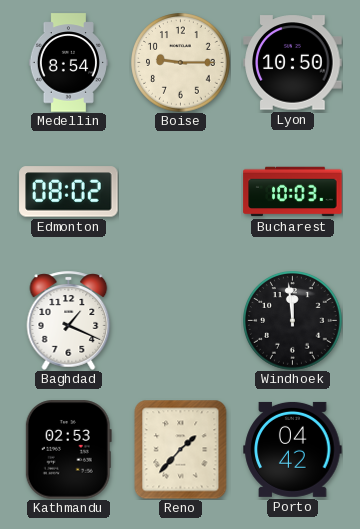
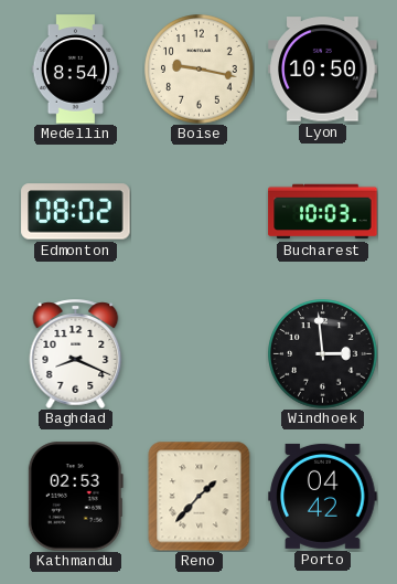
Boise: 9:15 -> 9:17
Baghdad: 1:19 -> 8:19
Windhoek: 11:59 -> 2:59
